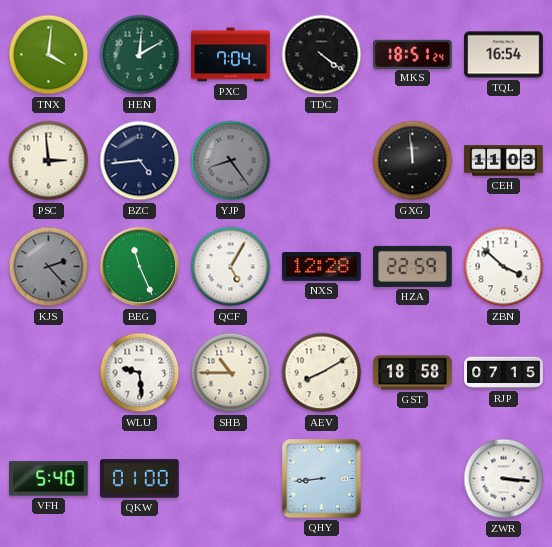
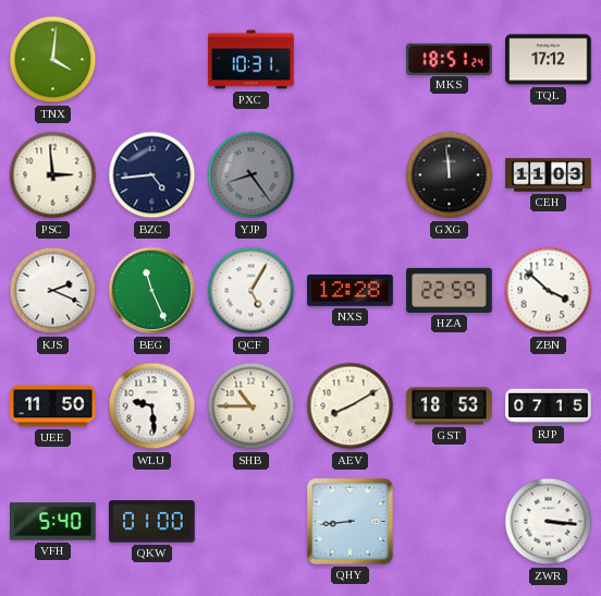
HEN: 12:10 -> none
PXC: 7:04 -> 10:31
TDC: 4:21 -> none
TQL: 16:54 -> 17:12
KJS: 2:23 -> 2:19
KJS dial: grey -> white
UEE: none -> 11:50
GST: 18:58 -> 18:53
